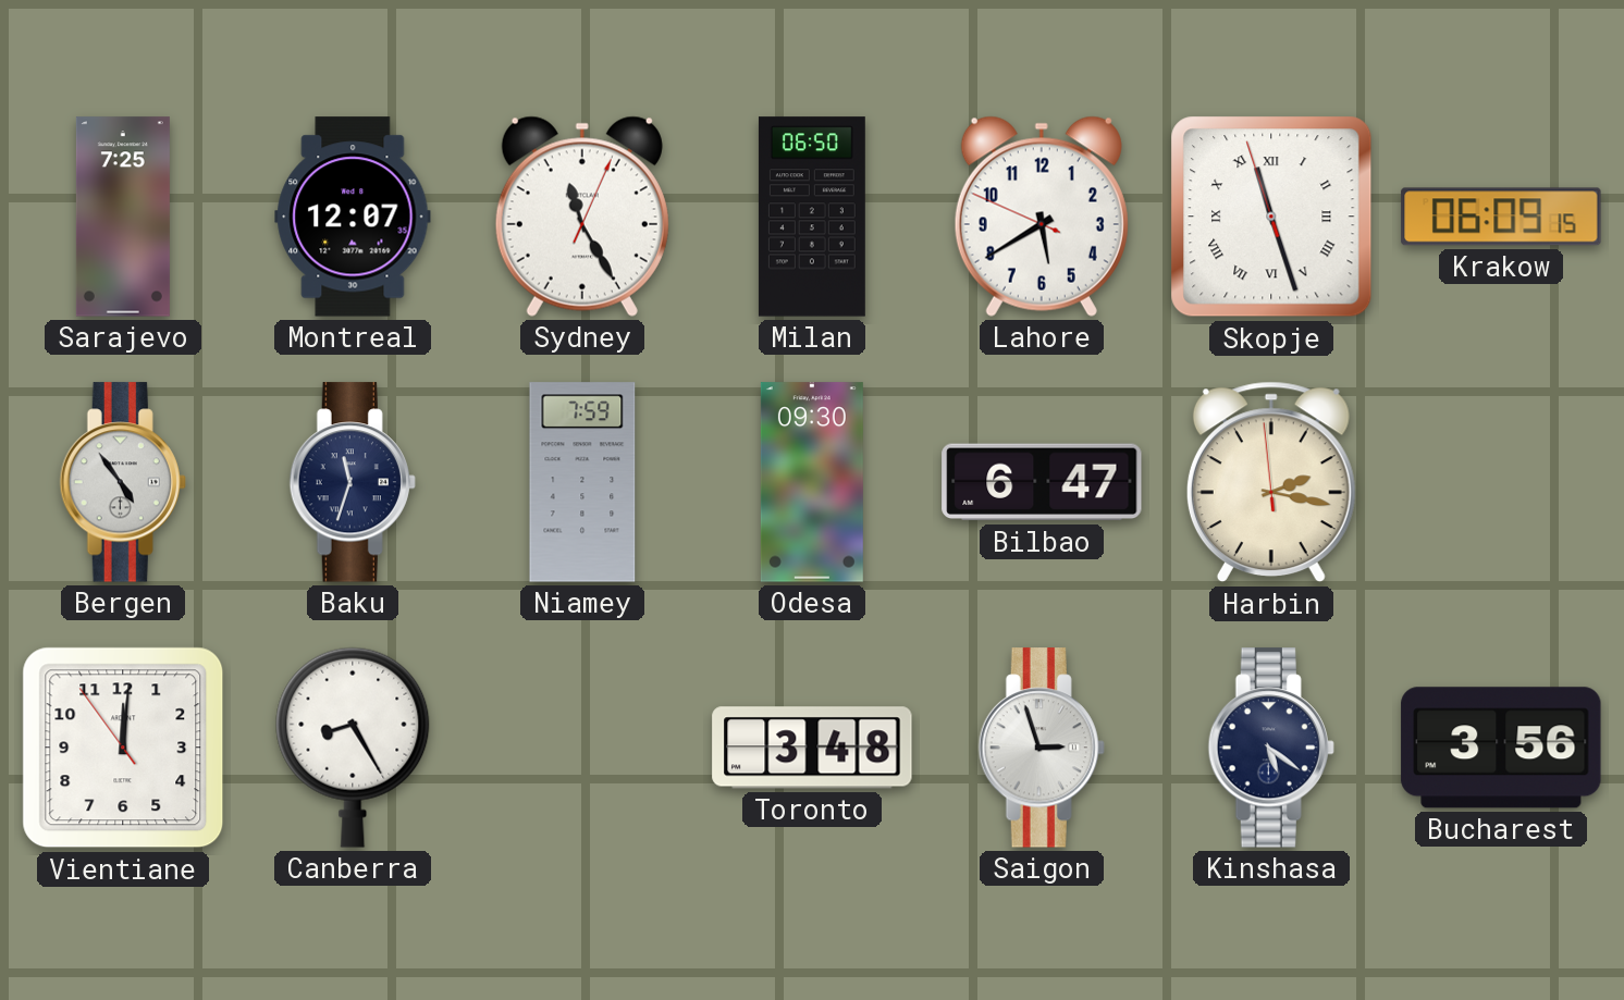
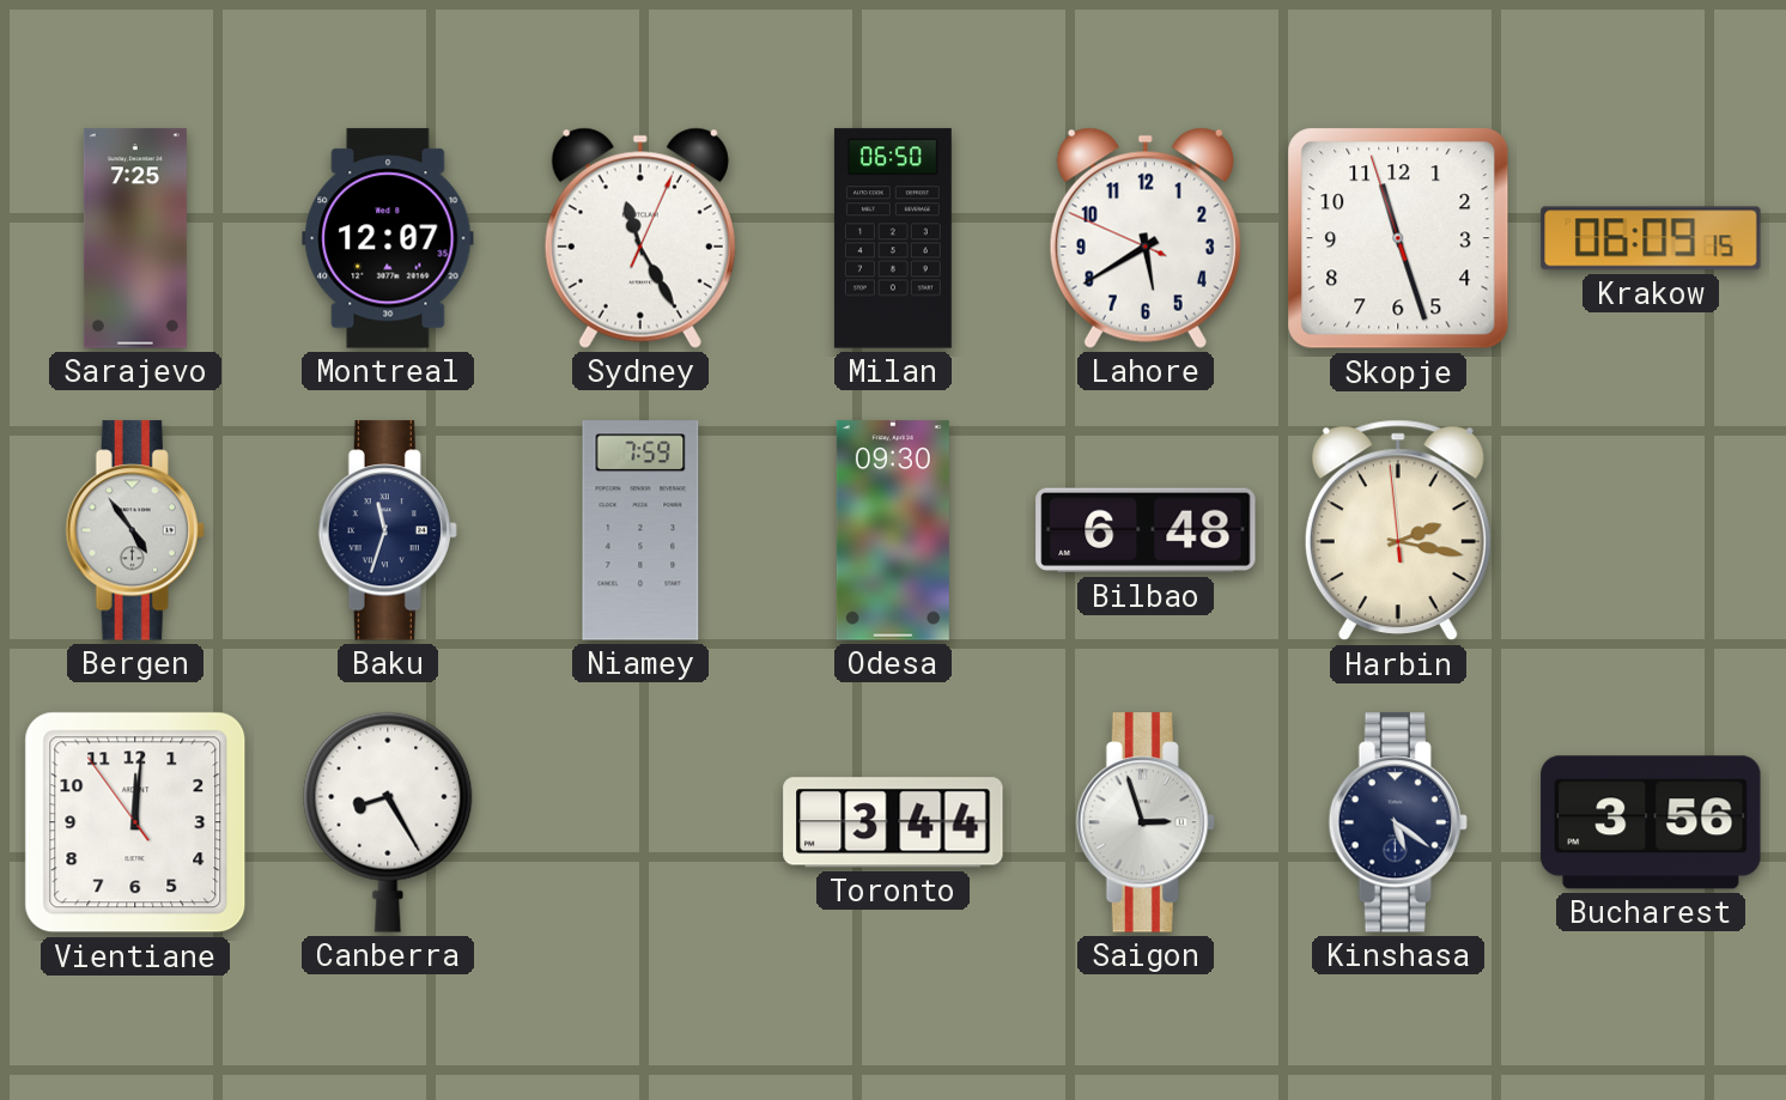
Skopje numerals: Roman -> Arabic
Bilbao: 6:47 -> 6:48
Toronto: 3:48 -> 3:44
